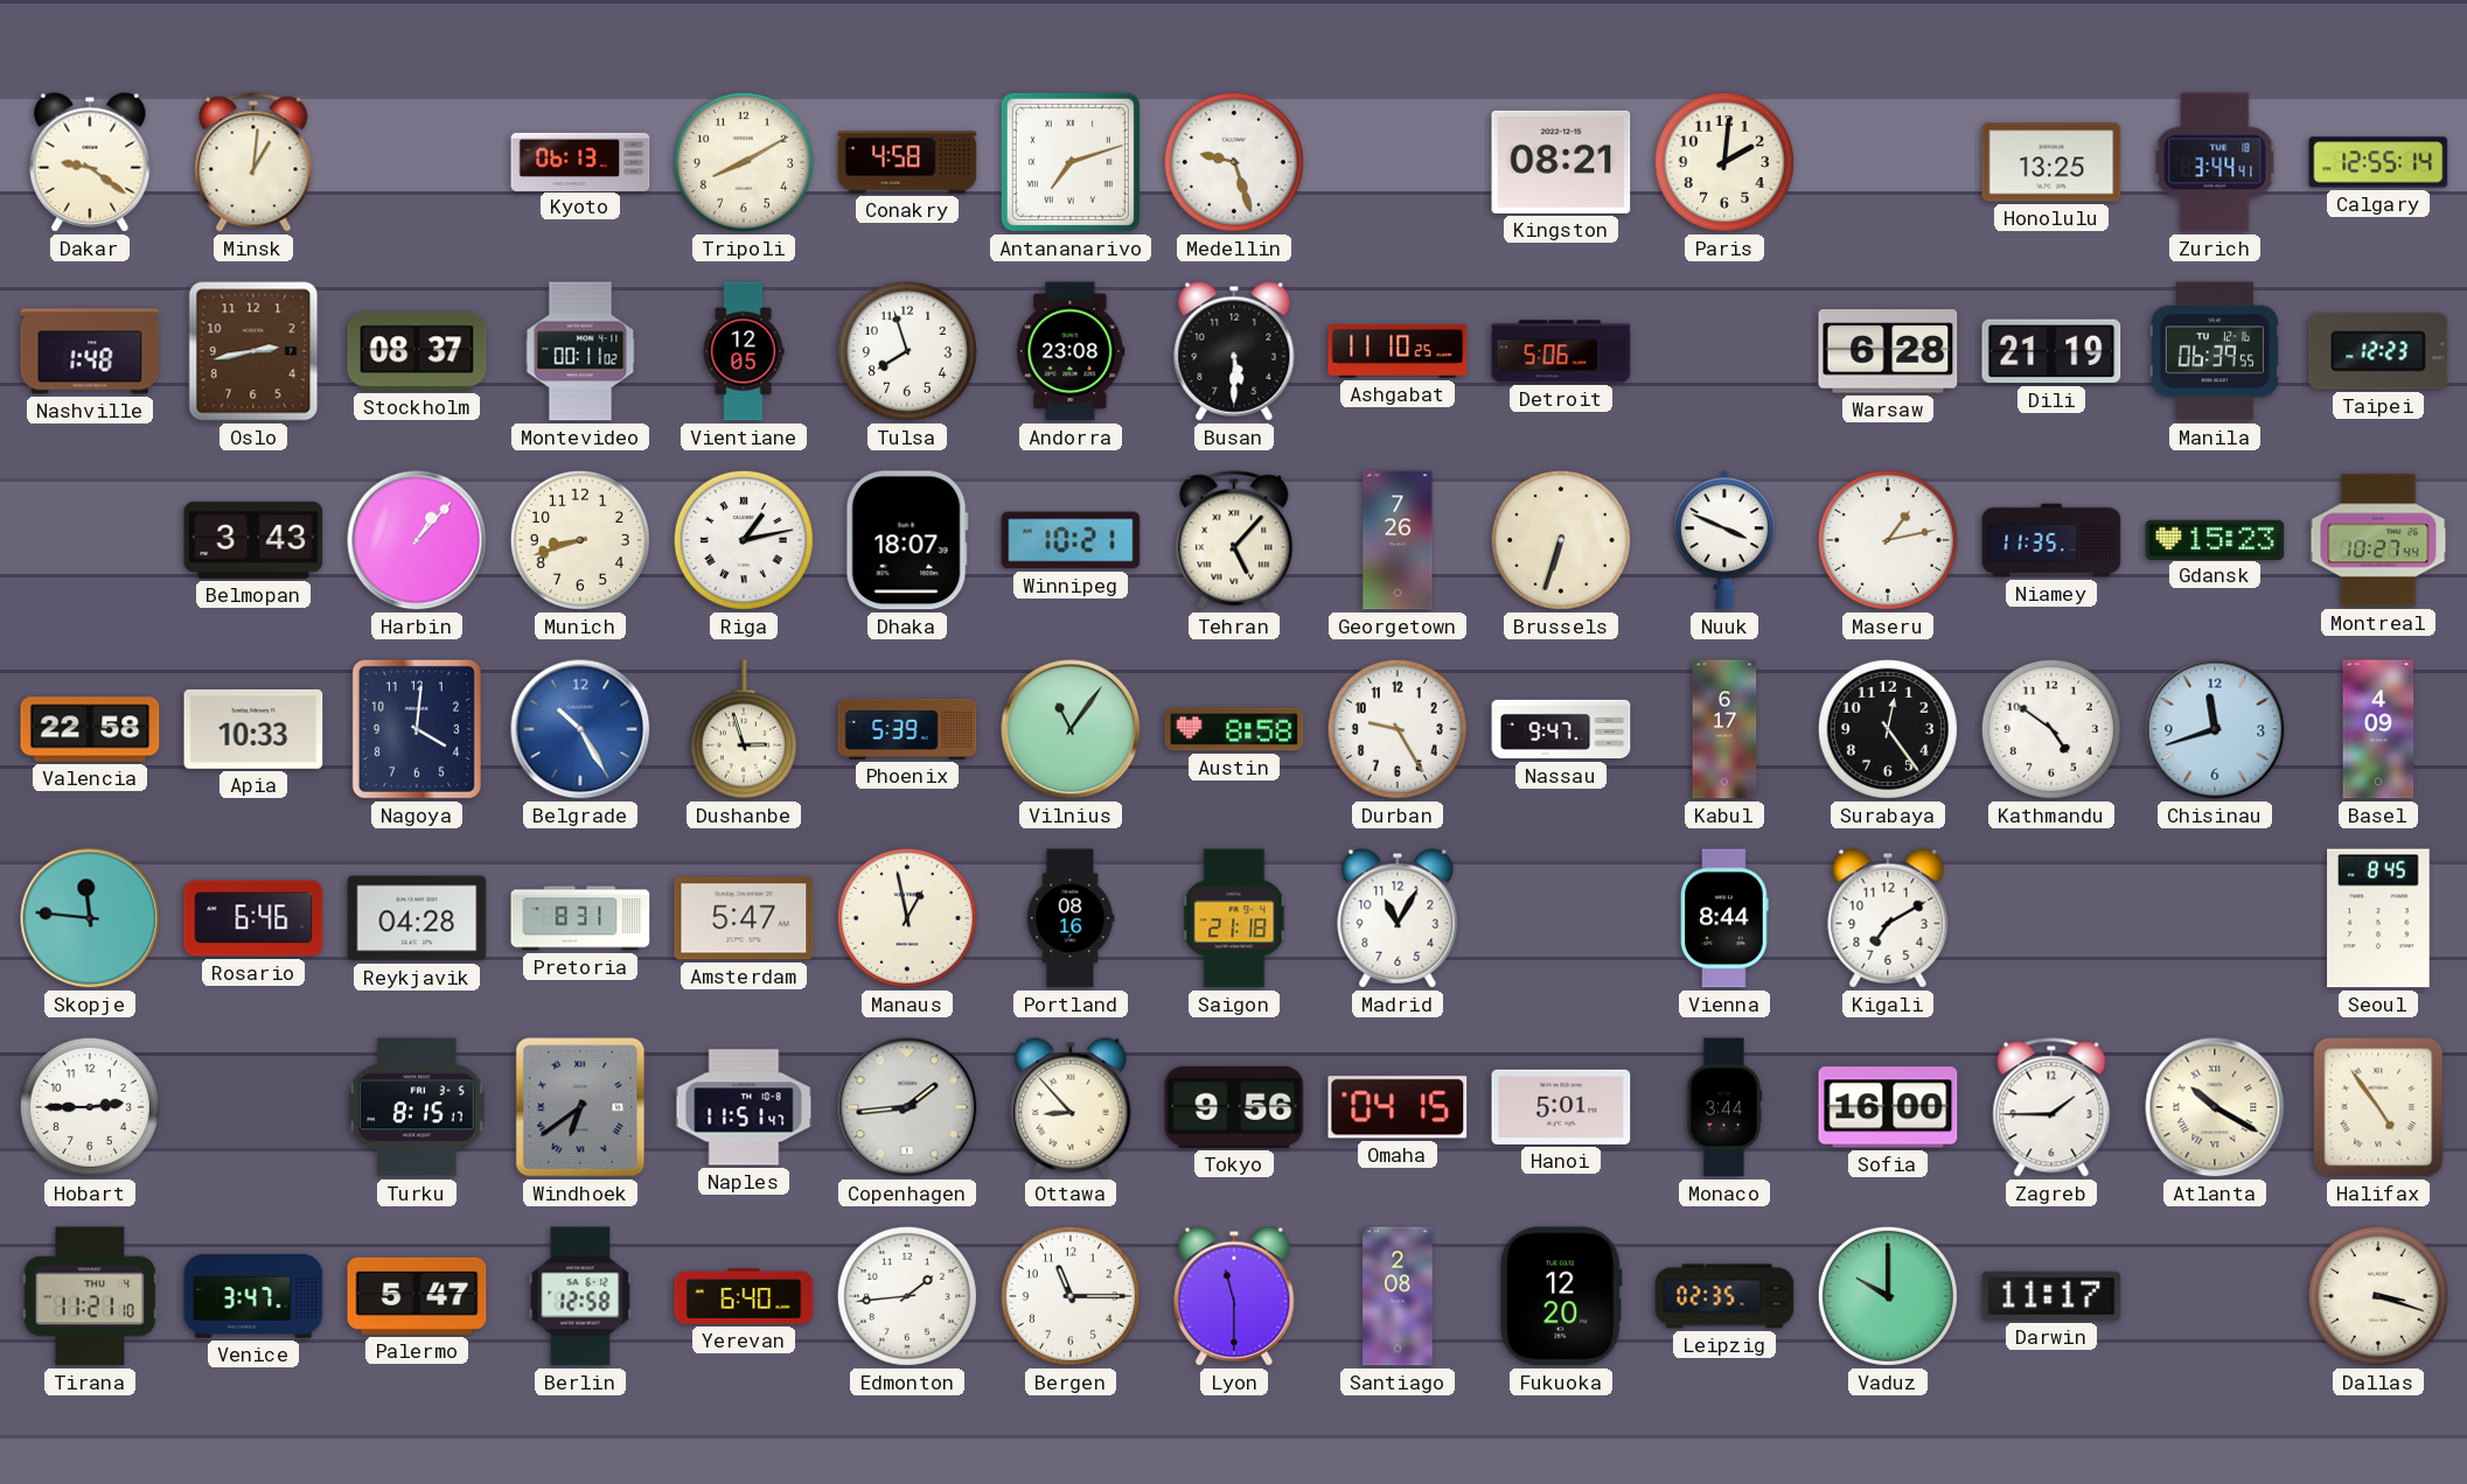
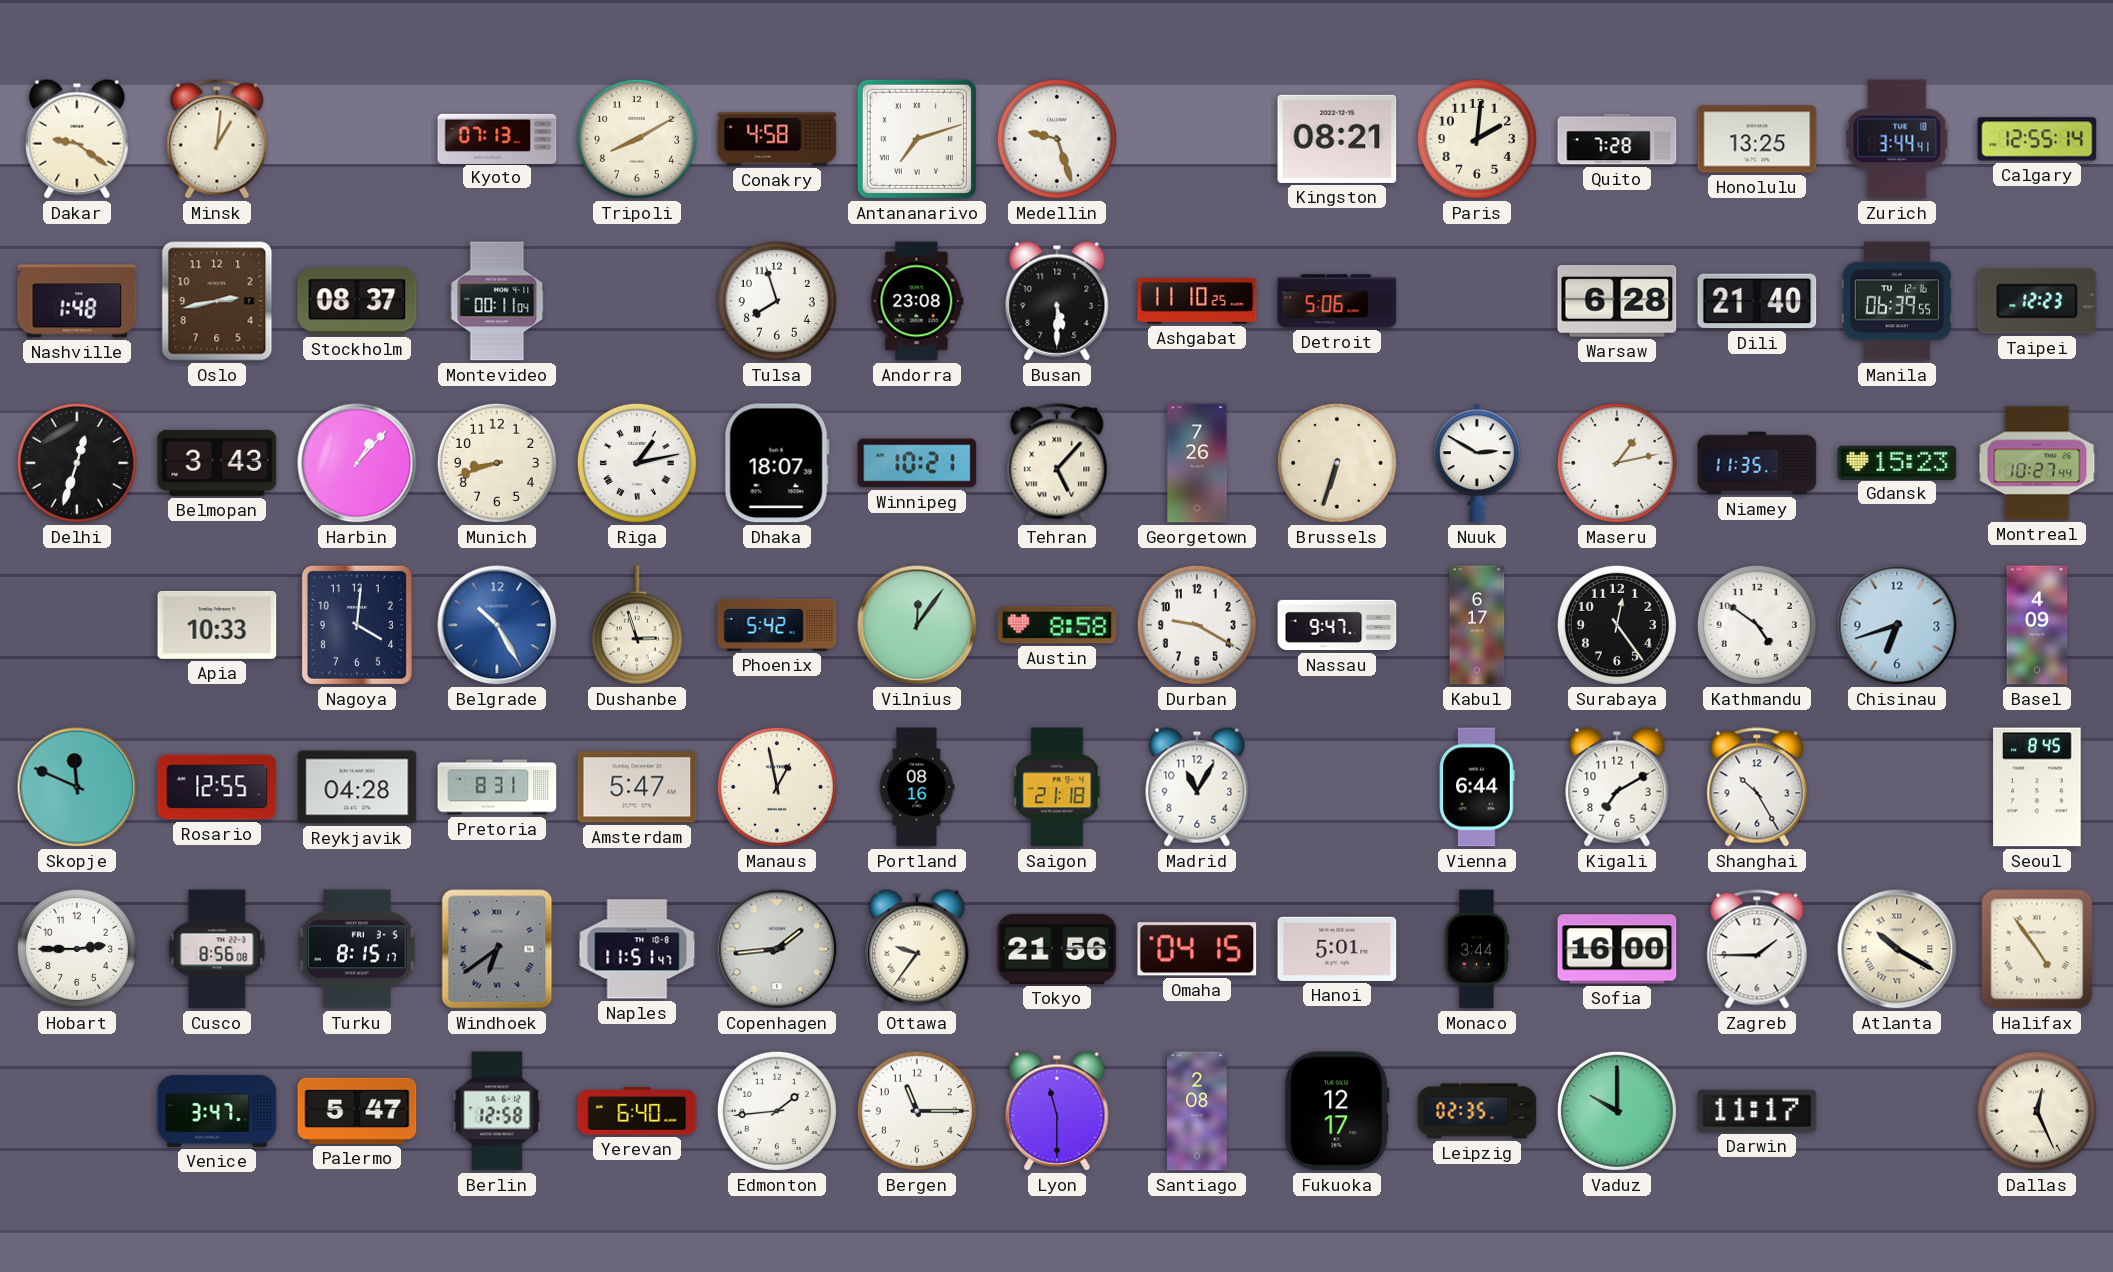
Kyoto: 06:13 -> 07:13
Quito: none -> 7:28
Montevideo: 00:11:02 -> 00:11:04
Vientiane: 12:05 -> none
Dili: 21:19 -> 21:40
Delhi: none -> 12:33
Nuuk: 3:49 -> 2:50
Valencia: 22:58 -> none
Phoenix: 5:39 -> 5:42
Vilnius: 11:06 -> 12:06
Durban: 9:25 -> 9:20
Chisinau: 11:42 -> 6:42
Skopje: 11:46 -> 11:49
Rosario: 6:46 -> 12:55
Vienna: 8:44 -> 6:44
Shanghai: none -> 10:25
Cusco: none -> 8:56
Ottawa: 8:53 -> 9:36
Tokyo: 9:56 -> 21:56
Tirana: 11:21 -> none
Fukuoka: 12:20 -> 12:17
Dallas: 3:18 -> 12:26
